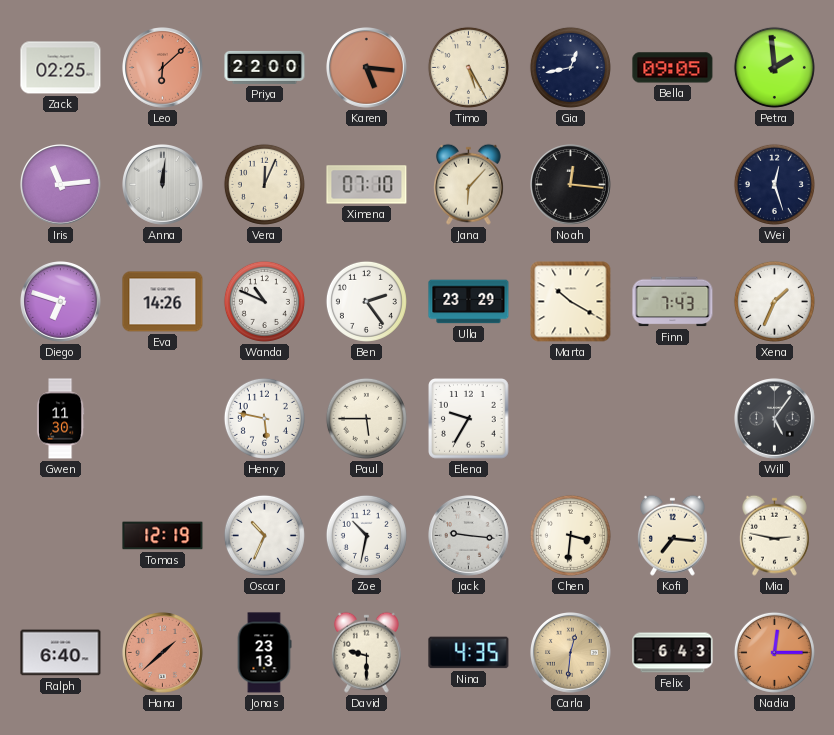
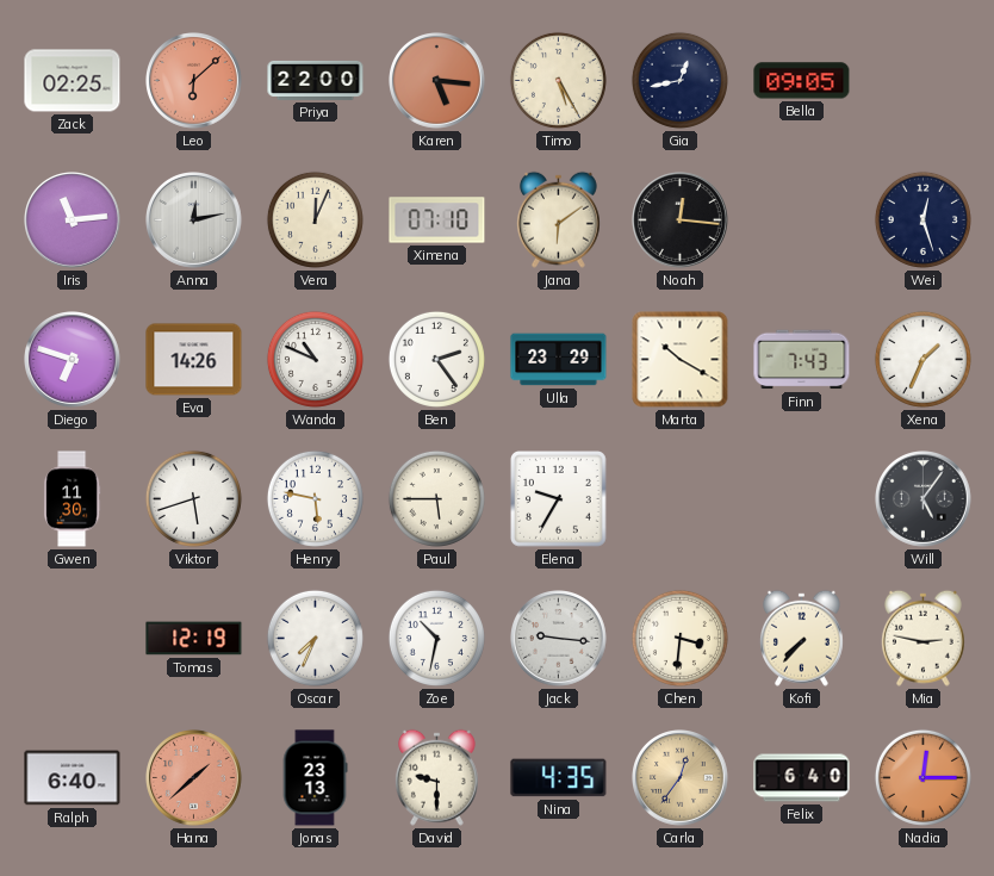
Petra: 1:59 -> none
Anna: 12:01 -> 12:13
Jana: 6:07 -> 6:09
Viktor: none -> 5:42
Oscar: 10:34 -> 7:34
Kofi: 7:16 -> 7:37
Carla: 12:31 -> 12:36
Felix: 6:43 -> 6:40
